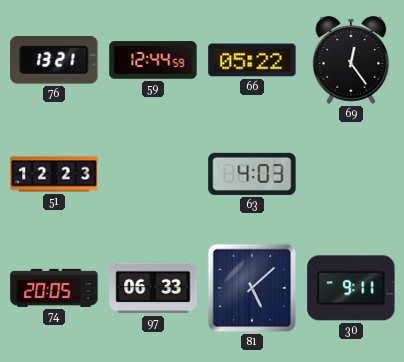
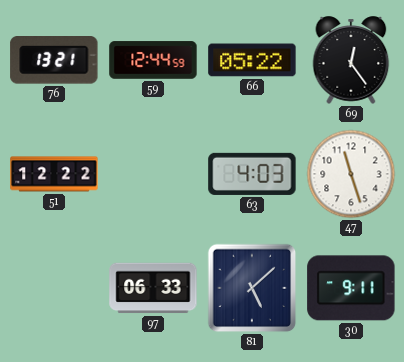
51: 12:23 -> 12:22
47: none -> 11:27
74: 20:05 -> none
